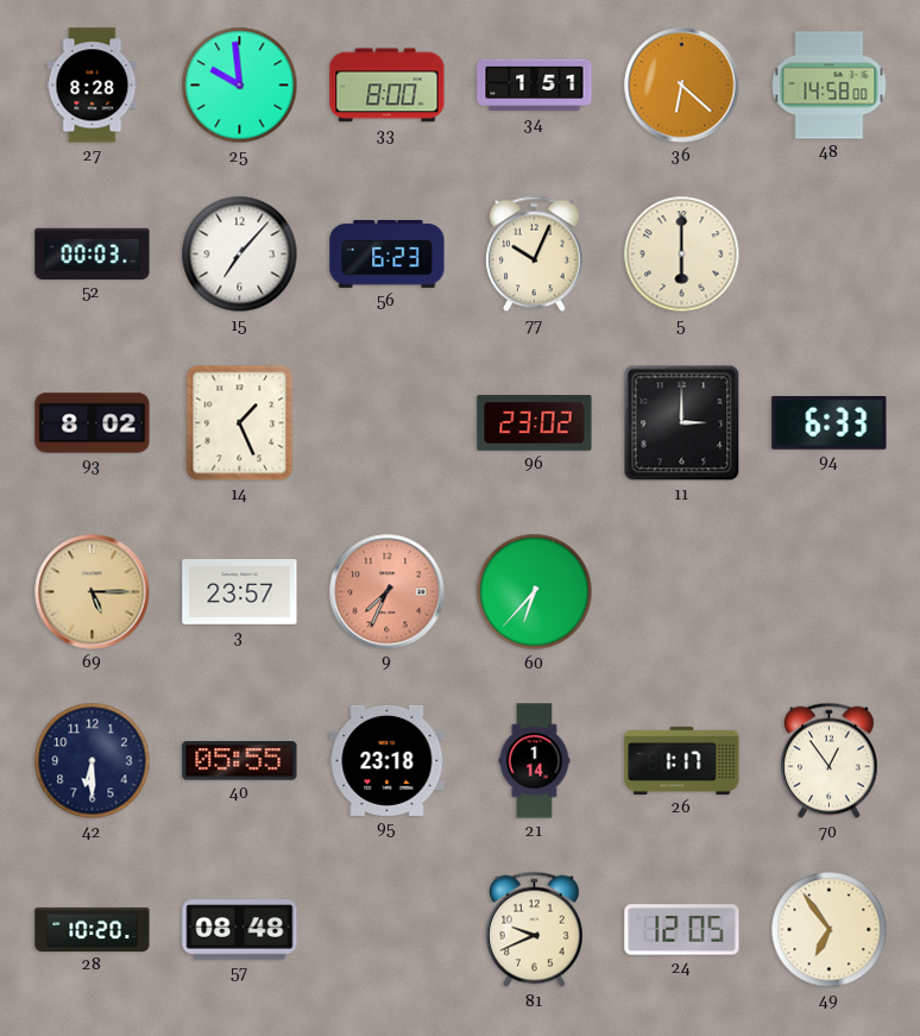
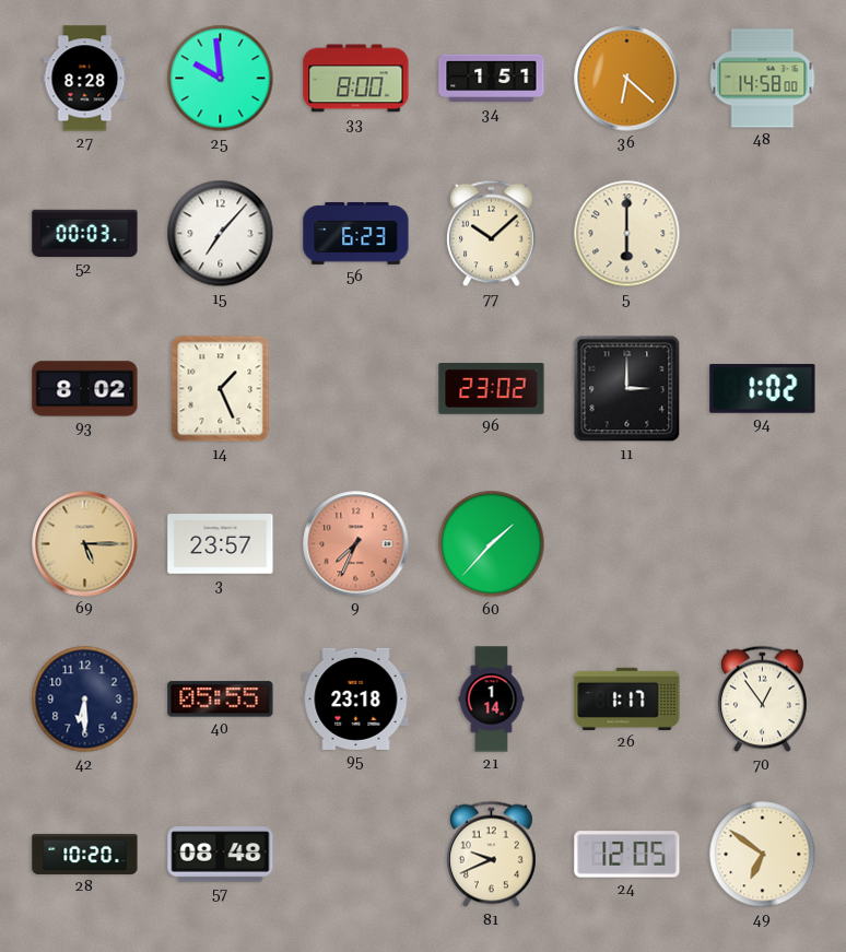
77: 10:04 -> 10:08
94: 6:33 -> 1:02
60: 6:37 -> 1:37
49: 6:54 -> 6:51
